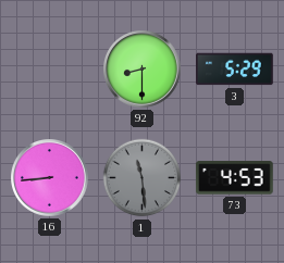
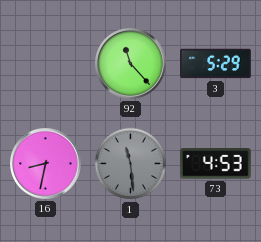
92: 8:30 -> 11:23
16: 8:44 -> 8:32
